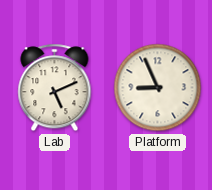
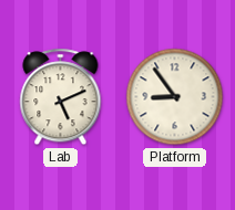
Platform: 8:56 -> 8:54
